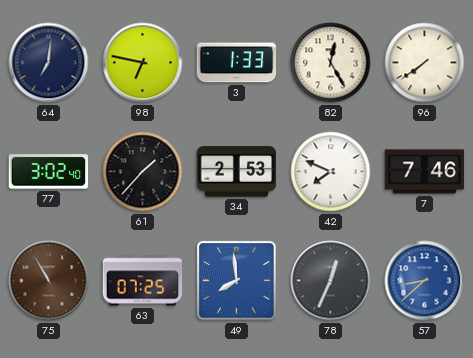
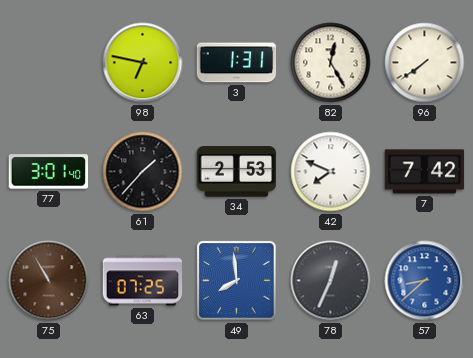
64: 7:01 -> none
3: 1:33 -> 1:31
77: 3:02 -> 3:01
7: 7:46 -> 7:42
